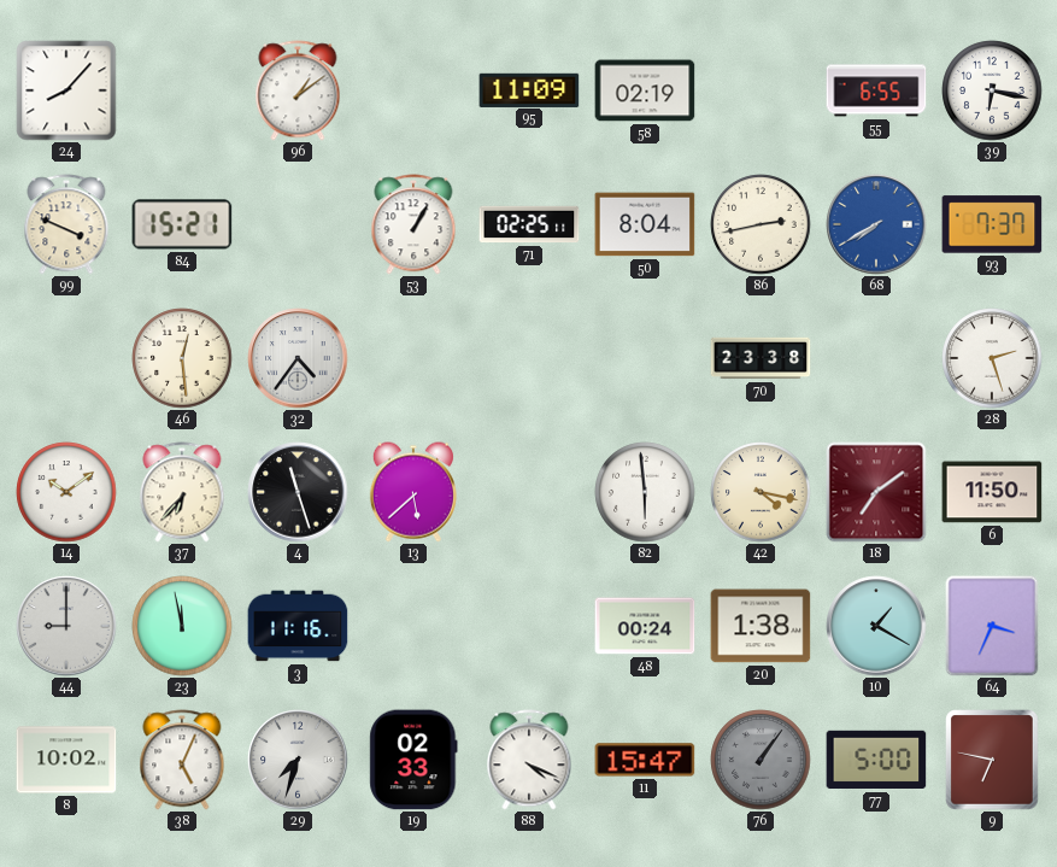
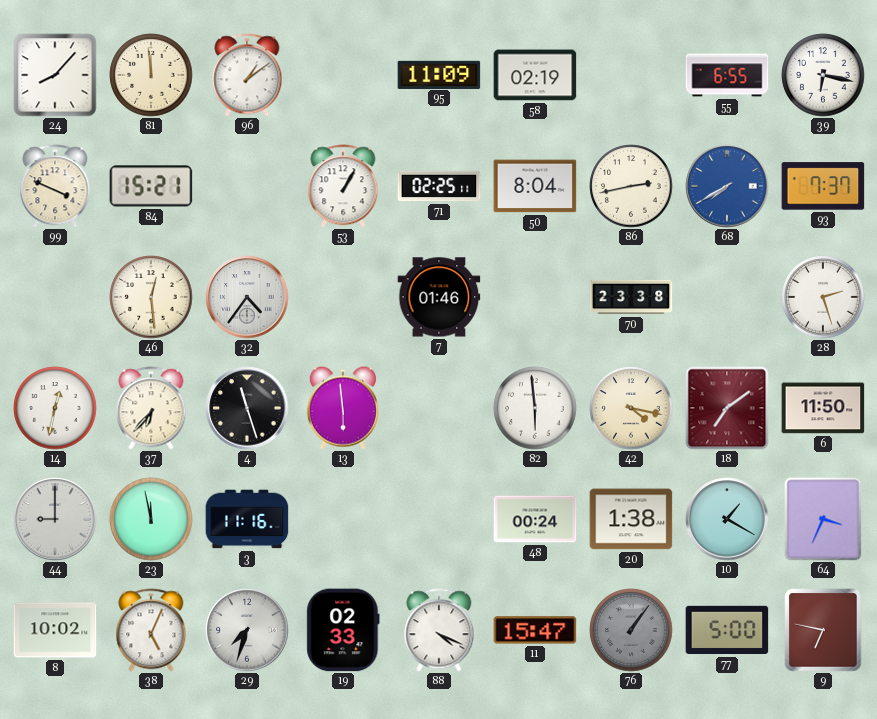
81: none -> 11:59
7: none -> 01:46
14: 10:09 -> 12:32
13: 5:38 -> 5:59
